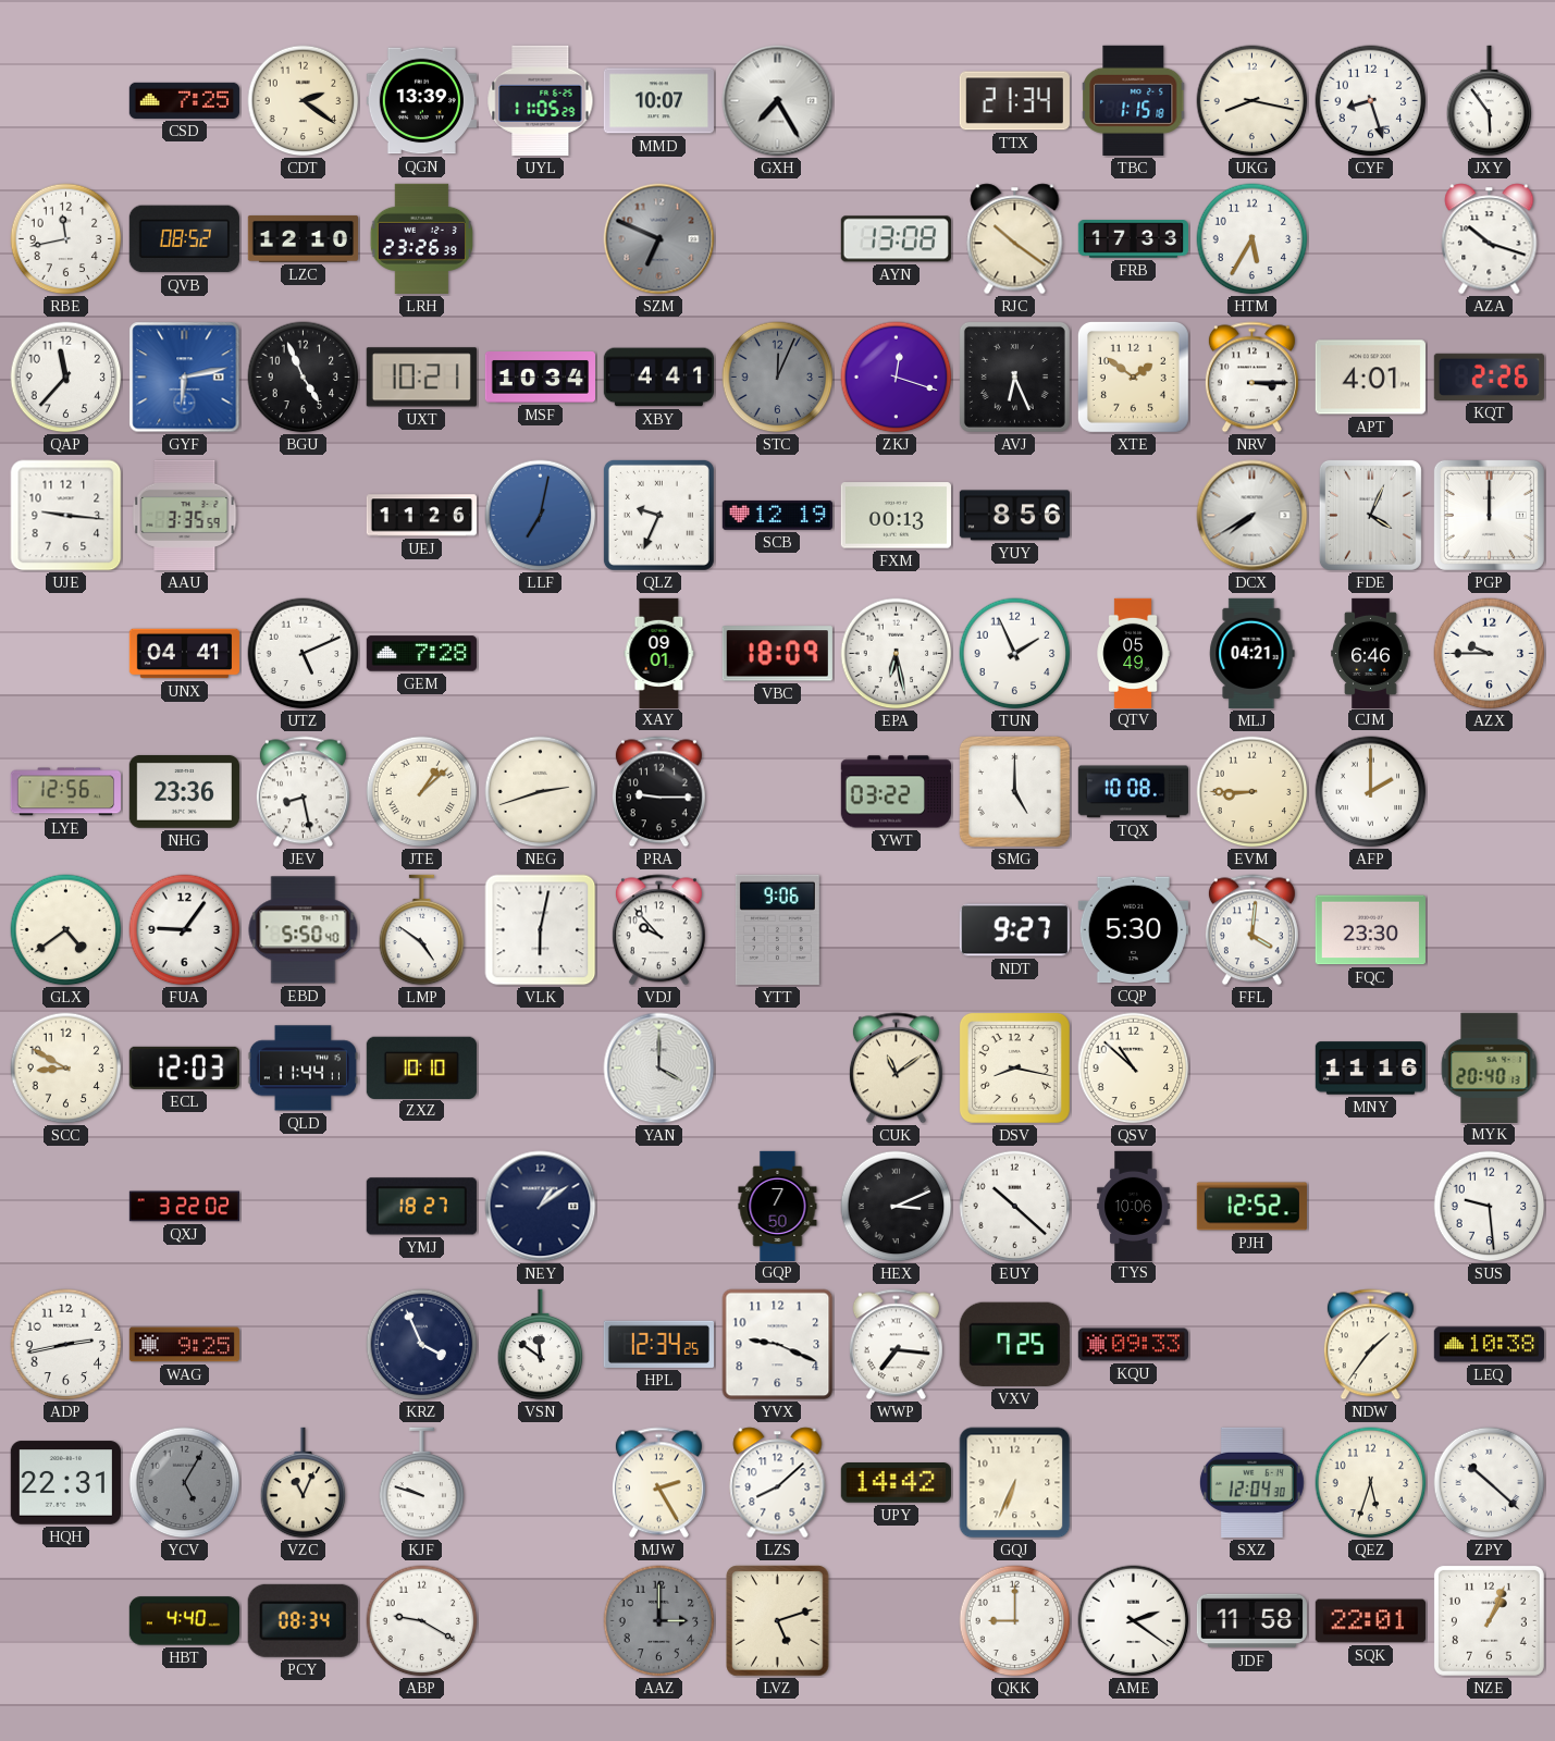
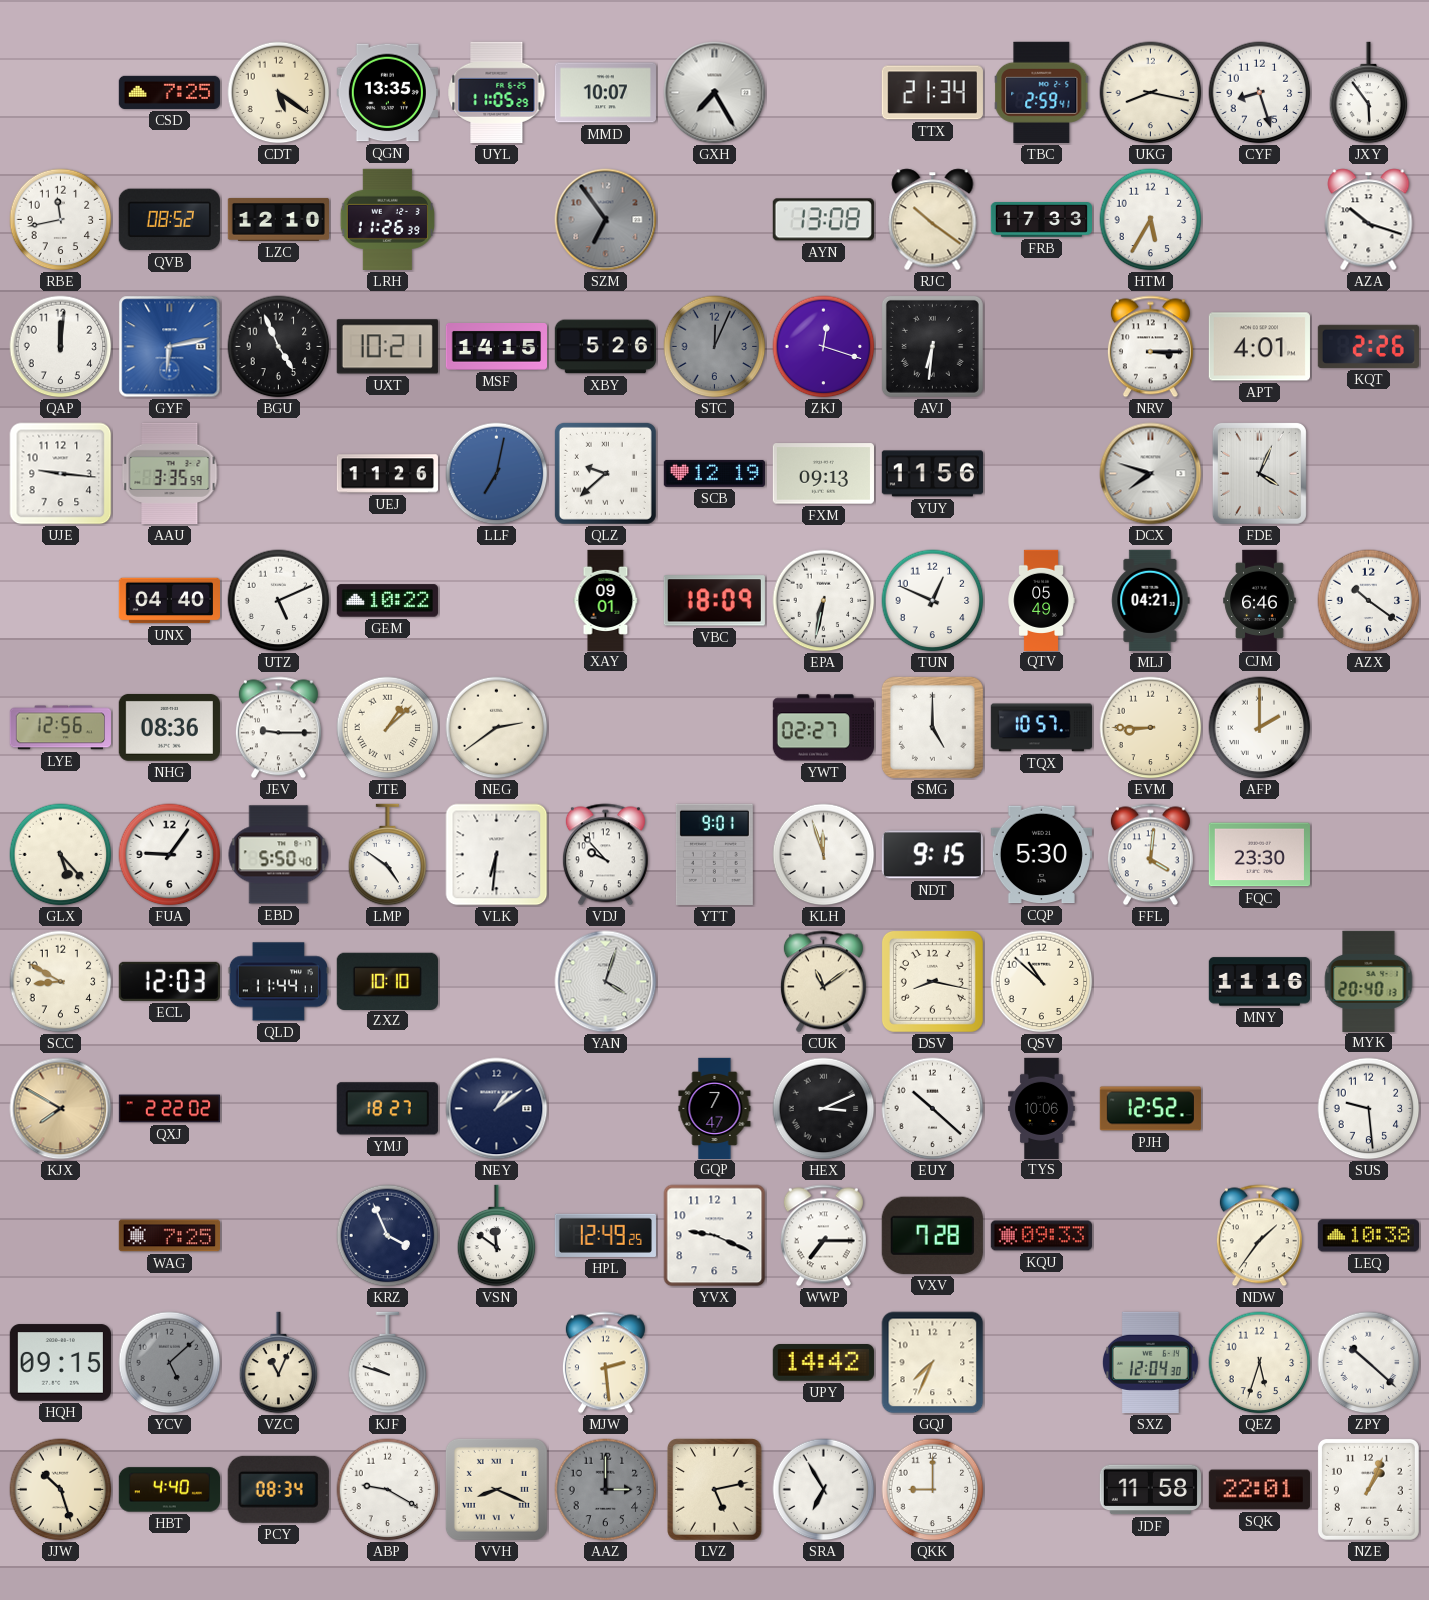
CDT: 2:21 -> 5:21
QGN: 13:39 -> 13:35
TBC: 1:15 -> 2:59
LRH: 23:26 -> 11:26
SZM: 6:49 -> 6:54
QAP: 11:37 -> 12:01
MSF: 10:34 -> 14:15
XBY: 4:41 -> 5:26
AVJ: 6:26 -> 6:31
XTE: 1:51 -> none
QLZ: 9:34 -> 9:38
FXM: 00:13 -> 09:13
YUY: 8:56 -> 11:56
DCX: 7:40 -> 7:48
PGP: 12:00 -> none
UNX: 04:41 -> 04:40
GEM: 7:28 -> 10:22
EPA: 6:28 -> 6:32
TUN: 1:56 -> 12:49
AZX: 9:45 -> 10:21
NHG: 23:36 -> 08:36
JEV: 8:28 -> 9:15
NEG: 2:42 -> 2:39
PRA: 9:15 -> none
YWT: 03:22 -> 02:27
TQX: 10:08 -> 10:57
GLX: 4:39 -> 5:23
VLK: 6:02 -> 6:31
YTT: 9:06 -> 9:01
KLH: none -> 11:57
NDT: 9:27 -> 9:15
YAN: 4:00 -> 4:03
KJX: none -> 7:50
QXJ: 3:22 -> 2:22
GQP: 7:50 -> 7:47
ADP: 2:43 -> none
WAG: 9:25 -> 7:25
HPL: 12:34 -> 12:49
WWP: 7:16 -> 7:15
VXV: 7:25 -> 7:28
HQH: 22:31 -> 09:15
YCV: 5:05 -> 5:08
MJW: 2:25 -> 2:29
LZS: 8:08 -> none
GQJ: 6:34 -> 7:34
JJW: none -> 10:27
VVH: none -> 8:19
LVZ: 5:12 -> 5:13
SRA: none -> 6:55
AME: 2:21 -> none
